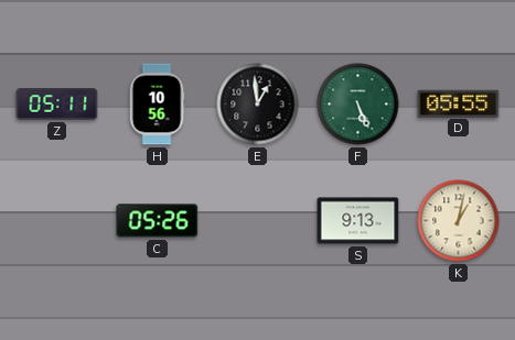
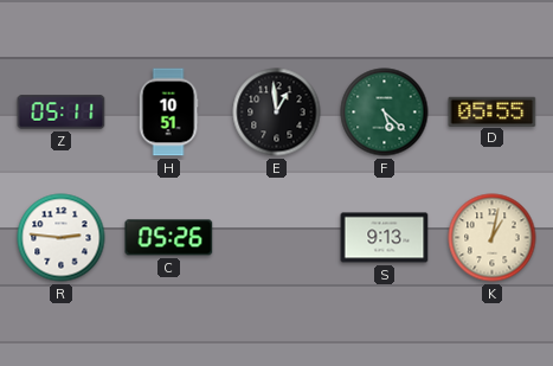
H: 10:56 -> 10:51
F: 5:26 -> 5:22
R: none -> 2:46
